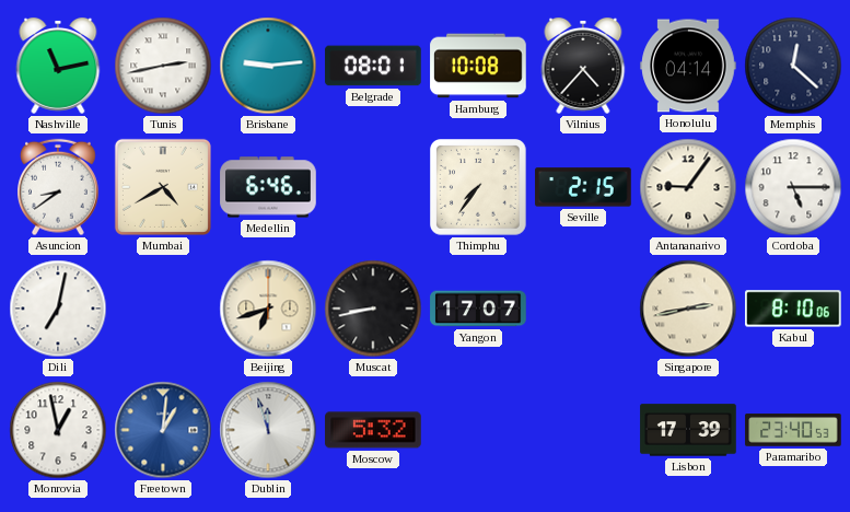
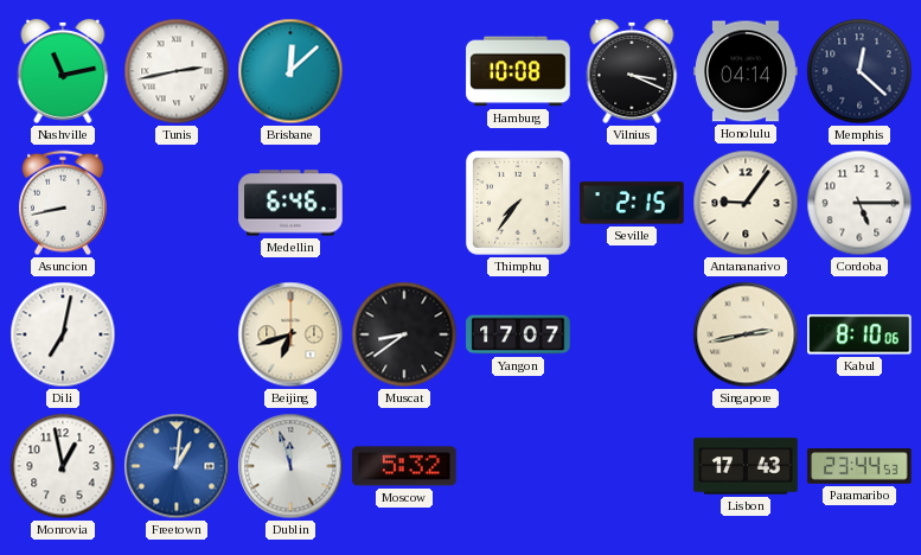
Brisbane: 9:14 -> 12:08
Belgrade: 08:01 -> none
Vilnius: 4:37 -> 3:19
Asuncion: 8:39 -> 8:43
Mumbai: 4:40 -> none
Muscat: 8:43 -> 8:39
Lisbon: 17:39 -> 17:43
Paramaribo: 23:40 -> 23:44
